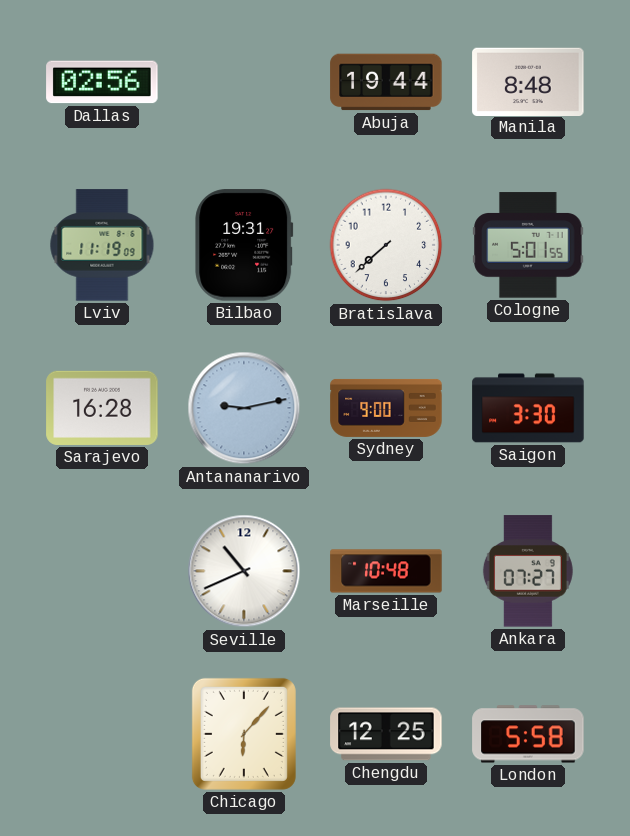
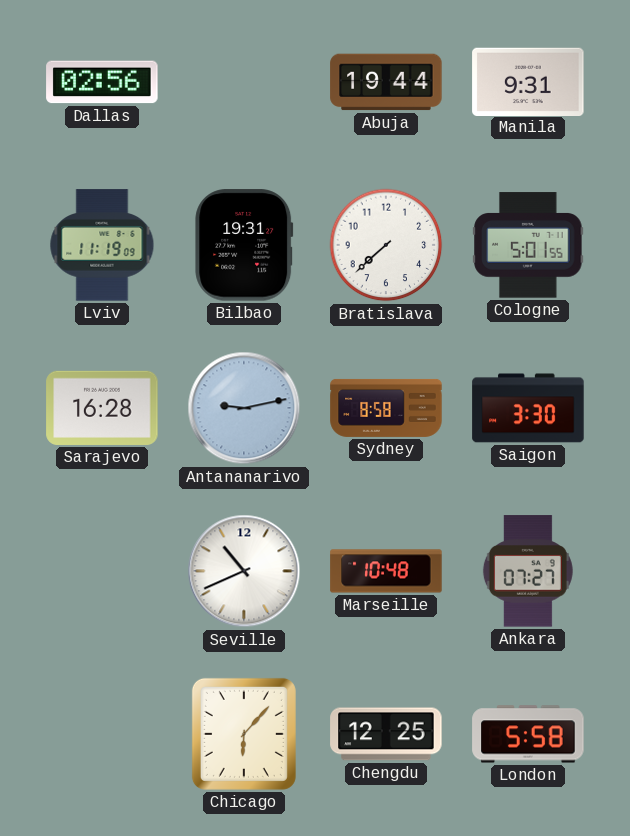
Manila: 8:48 -> 9:31
Sydney: 9:00 -> 8:58
